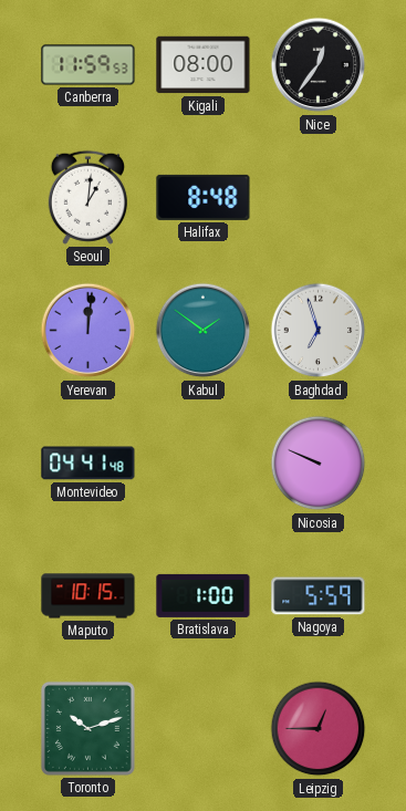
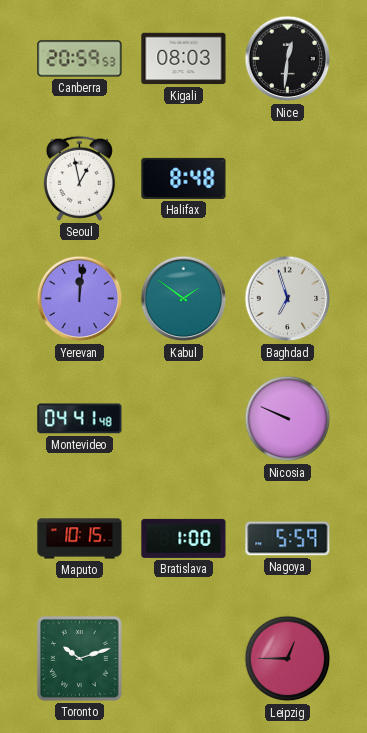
Canberra: 11:59 -> 20:59
Kigali: 08:00 -> 08:03
Nice: 12:36 -> 12:31
Seoul: 1:01 -> 12:58
